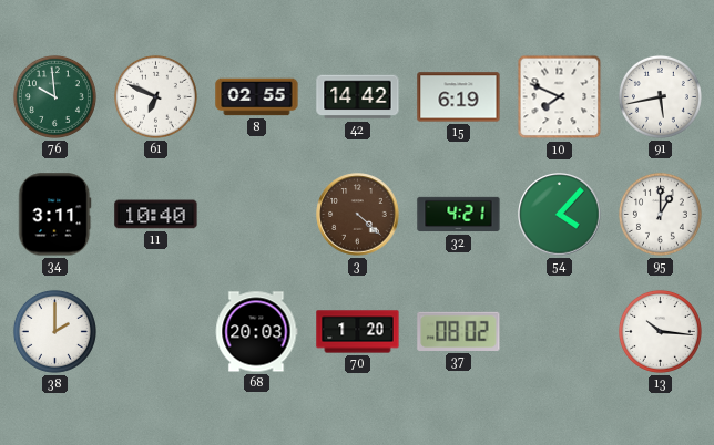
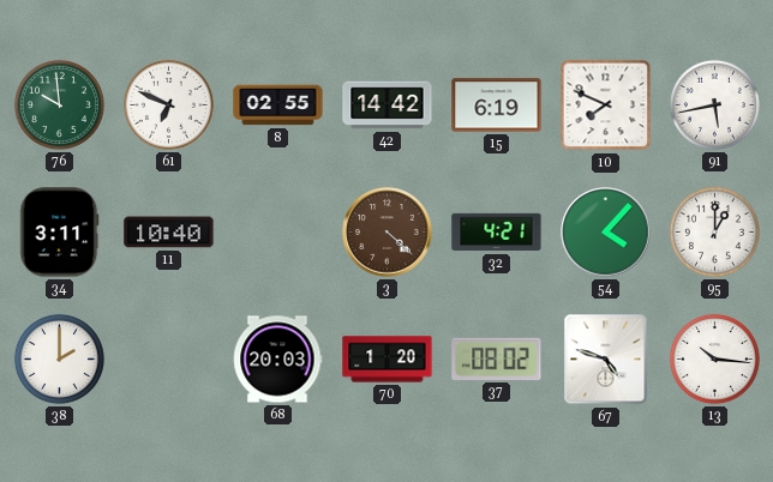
67: none -> 4:48
